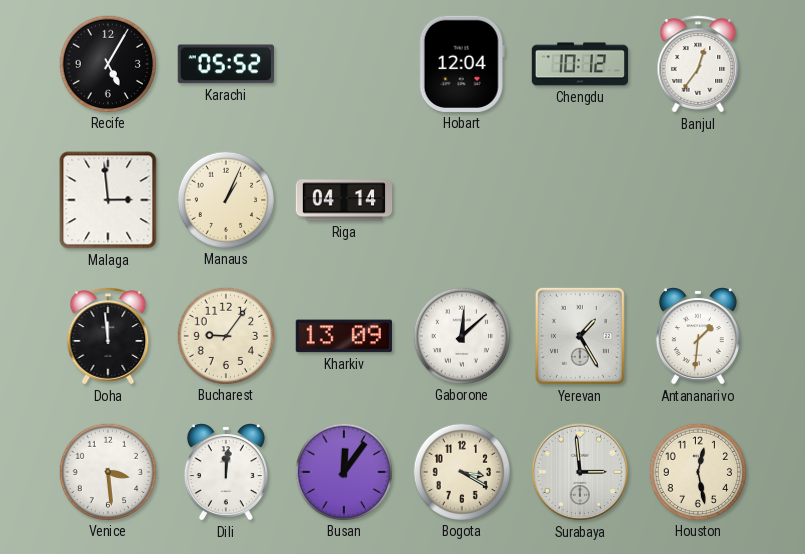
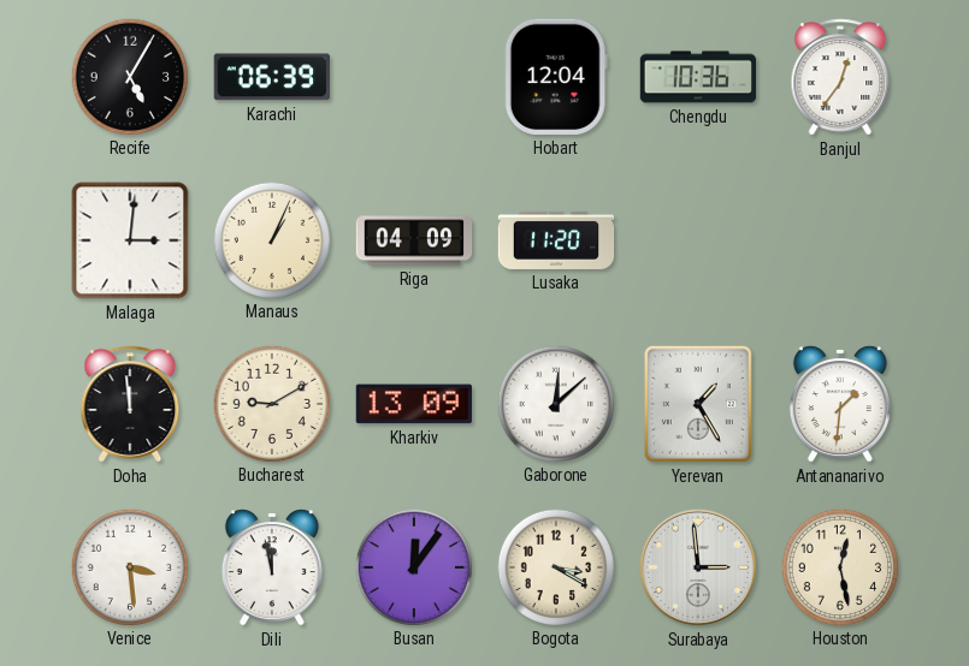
Karachi: 05:52 -> 06:39
Chengdu: 10:12 -> 10:36
Malaga: 2:59 -> 3:01
Riga: 04:14 -> 04:09
Lusaka: none -> 11:20
Bucharest: 9:06 -> 9:10
Dili: 12:01 -> 11:58
